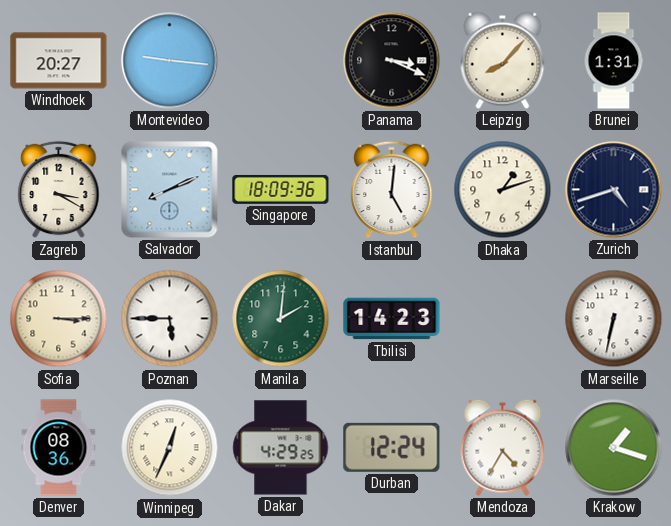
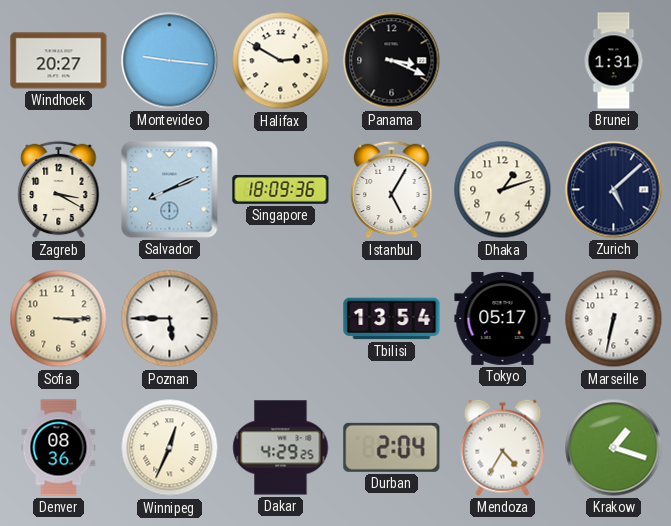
Halifax: none -> 2:50
Leipzig: 8:07 -> none
Istanbul: 5:01 -> 5:05
Zurich: 4:42 -> 5:08
Manila: 2:01 -> none
Tbilisi: 14:23 -> 13:54
Tokyo: none -> 05:17
Durban: 12:24 -> 2:04
